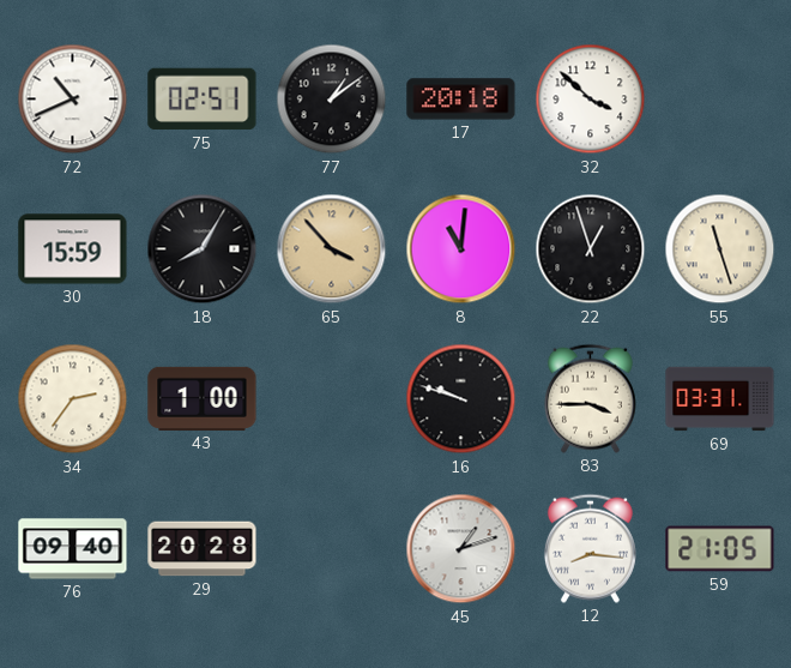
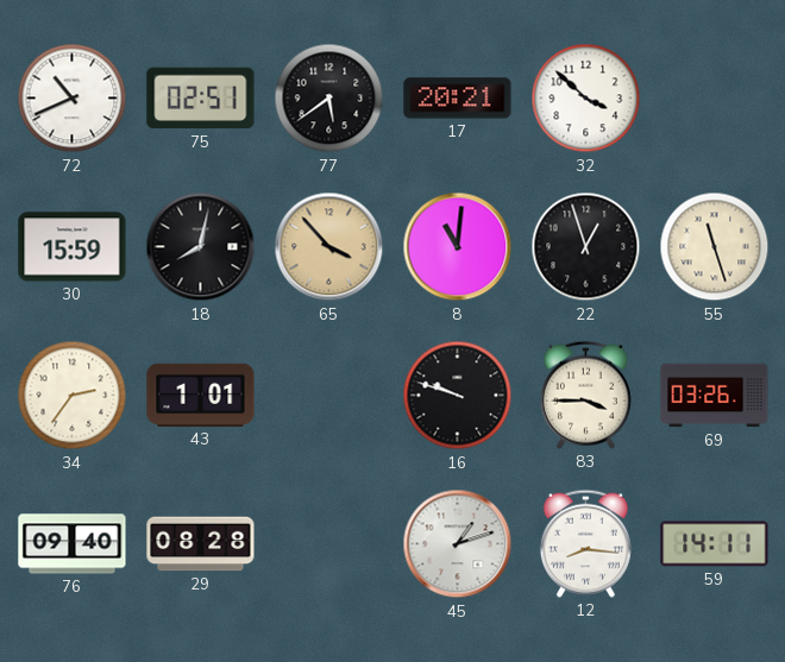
77: 1:09 -> 5:39
17: 20:18 -> 20:21
18: 8:05 -> 8:02
43: 1:00 -> 1:01
69: 03:31 -> 03:26
29: 20:28 -> 08:28
59: 21:05 -> 14:11
